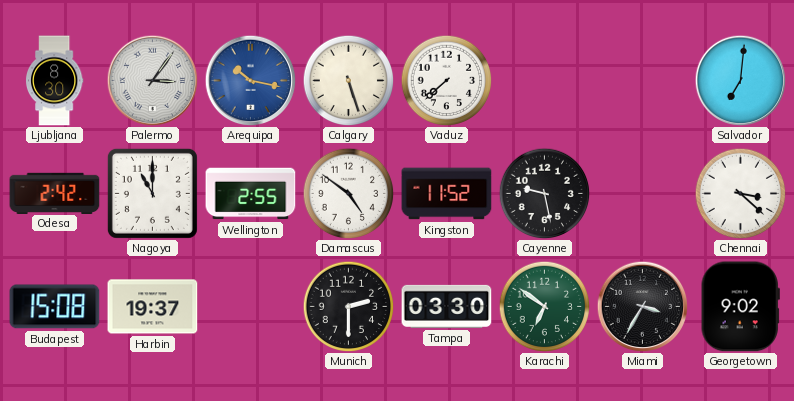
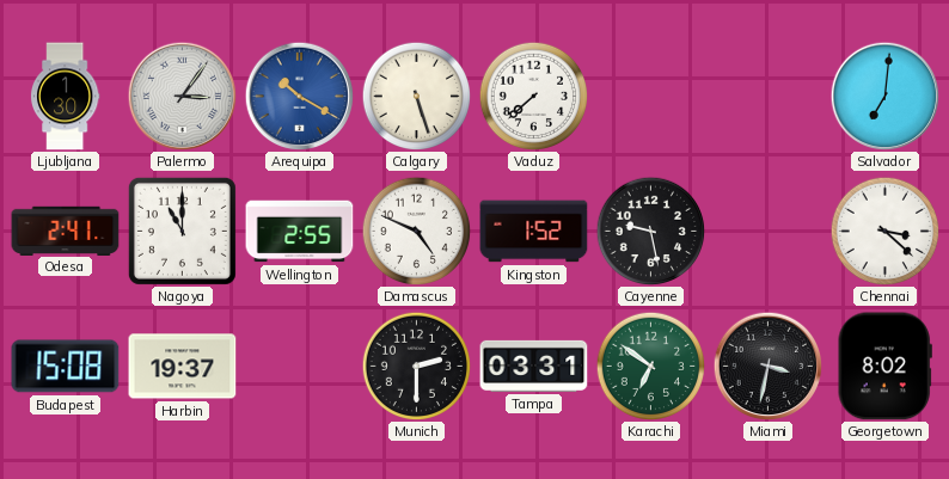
Ljubljana: 8:30 -> 1:30
Arequipa: 10:17 -> 10:20
Odesa: 2:42 -> 2:41
Damascus: 4:51 -> 4:49
Kingston: 11:52 -> 1:52
Tampa: 03:30 -> 03:31
Miami: 3:35 -> 3:32
Georgetown: 9:02 -> 8:02
